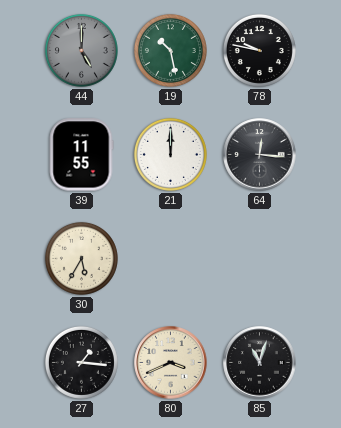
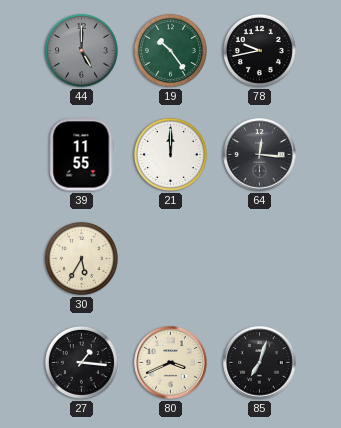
19: 10:28 -> 10:24
78: 9:47 -> 9:43
85: 11:03 -> 7:03
